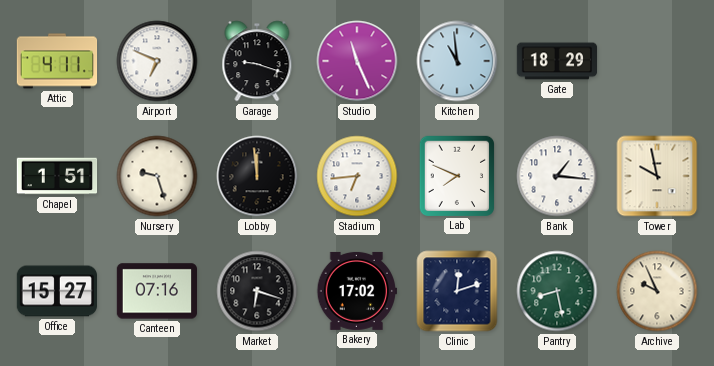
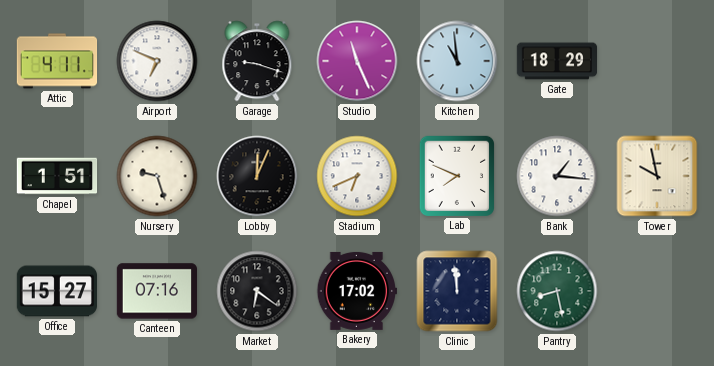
Lobby: 11:59 -> 12:04
Stadium: 6:44 -> 6:41
Market: 6:18 -> 6:21
Clinic: 12:12 -> 11:59
Archive: 9:56 -> none
